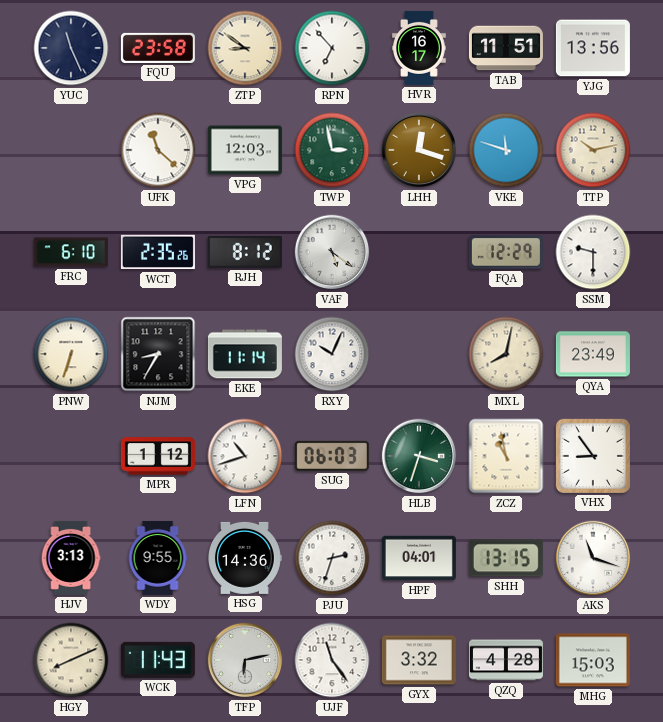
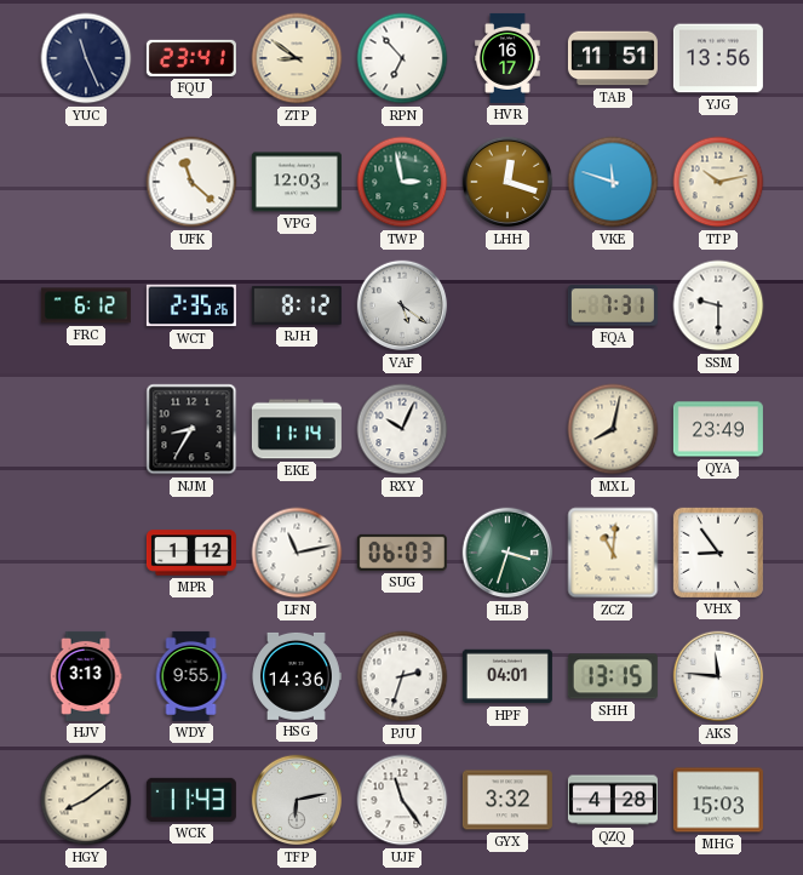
FQU: 23:58 -> 23:41
FRC: 6:10 -> 6:12
FQA: 12:29 -> 7:31
PNW: 6:33 -> none
LFN: 10:42 -> 11:13
ZCZ: 10:58 -> 11:01
AKS: 11:18 -> 11:46
HGY: 8:11 -> 8:09
